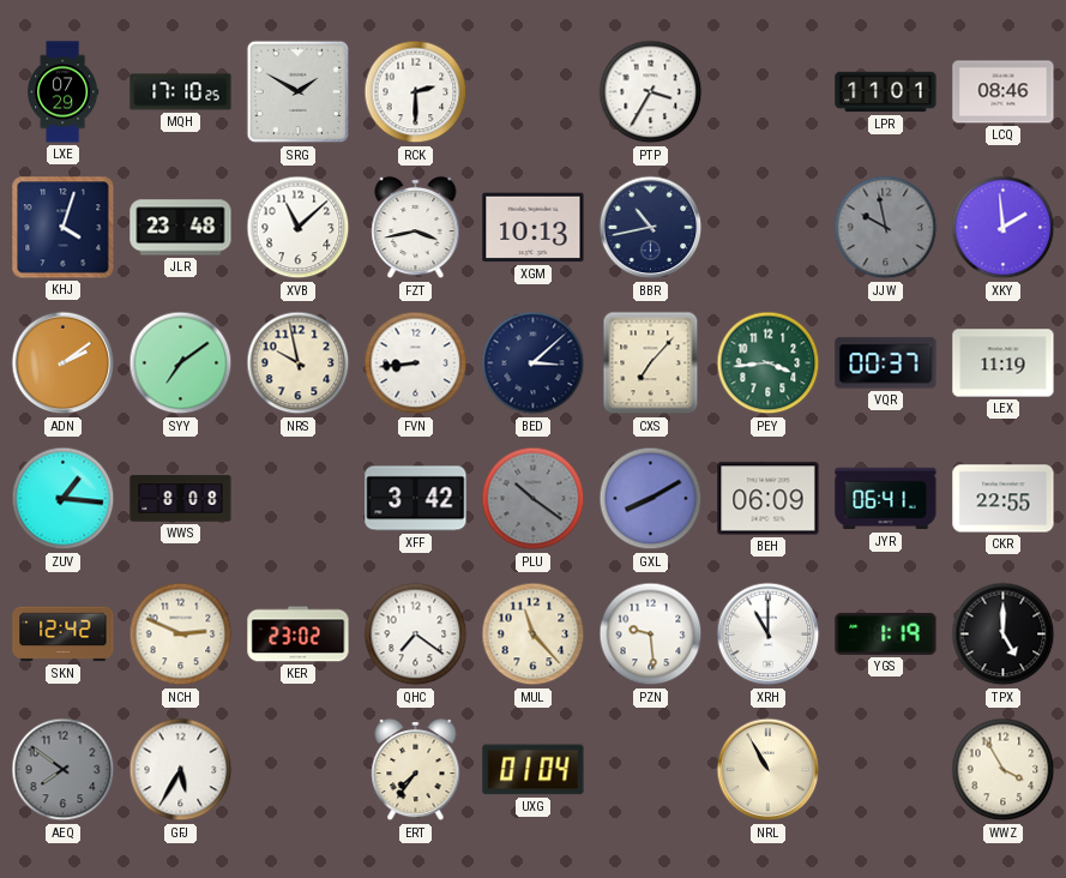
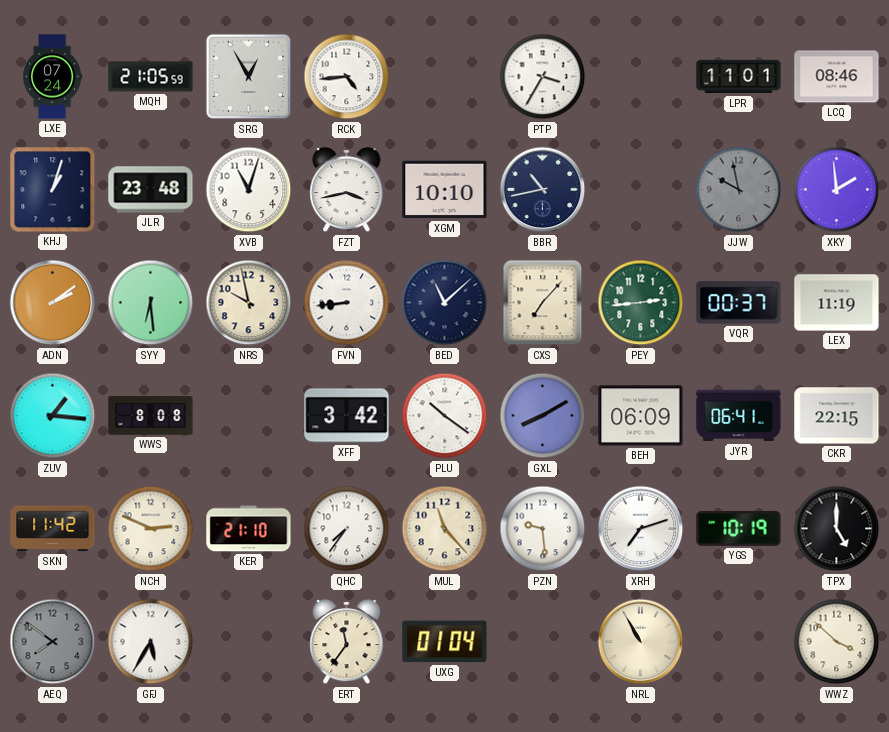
LXE: 07:29 -> 07:24
MQH: 17:10 -> 21:05
SRG: 1:50 -> 12:55
RCK: 2:30 -> 4:44
KHJ: 4:03 -> 1:03
XVB: 11:08 -> 11:03
XGM: 10:13 -> 10:10
SYY: 7:09 -> 6:29
BED: 3:08 -> 11:08
PEY: 3:44 -> 2:44
PLU dial: grey -> white
CKR: 22:55 -> 22:15
SKN: 12:42 -> 11:42
KER: 23:02 -> 21:10
QHC: 7:21 -> 7:36
XRH: 11:00 -> 7:12
YGS: 1:19 -> 10:19
ERT: 7:36 -> 11:36
WWZ: 3:55 -> 3:52
